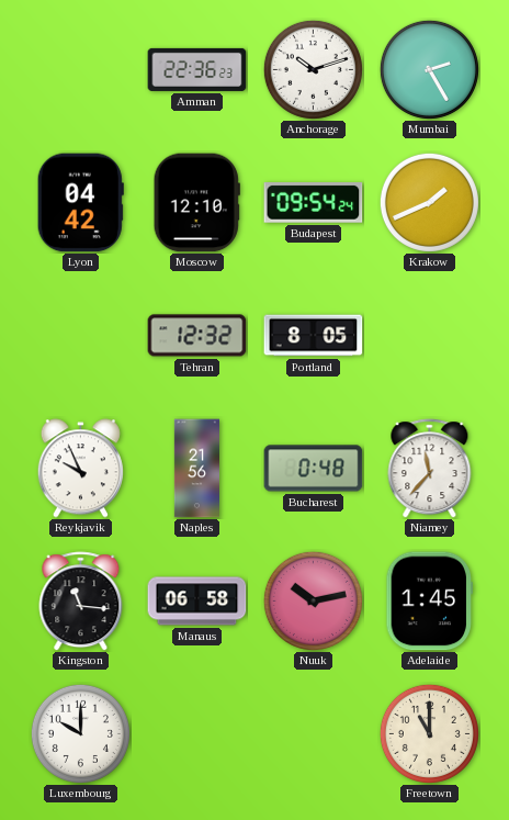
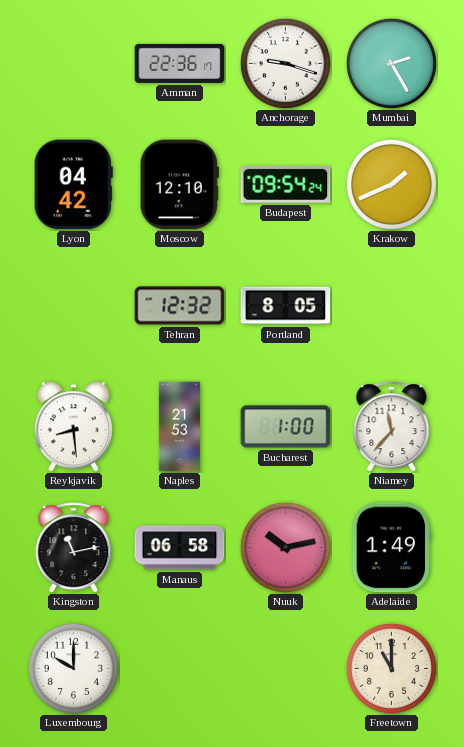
Amman: 22:36:23 -> 22:36:17
Anchorage: 10:12 -> 9:18
Reykjavik: 9:56 -> 8:29
Naples: 21:56 -> 21:53
Bucharest: 0:48 -> 1:00
Kingston: 11:16 -> 11:13
Adelaide: 1:45 -> 1:49
